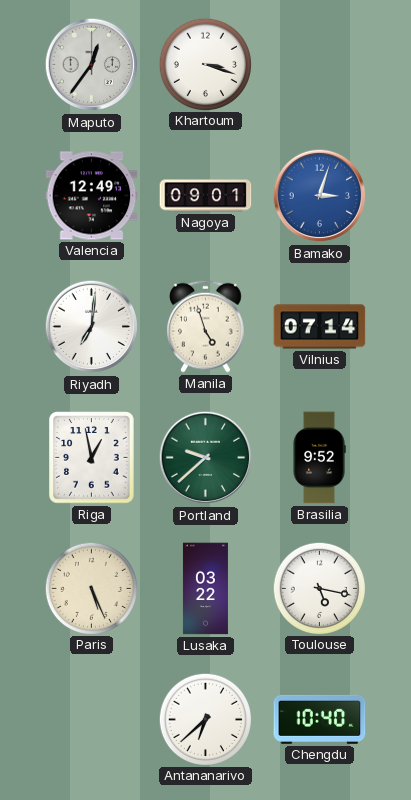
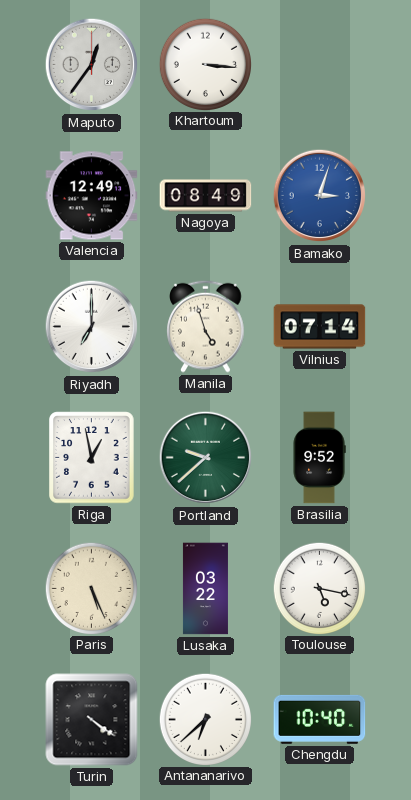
Khartoum: 3:18 -> 3:16
Nagoya: 09:01 -> 08:49
Riyadh: 7:01 -> 7:00
Turin: none -> 4:21
